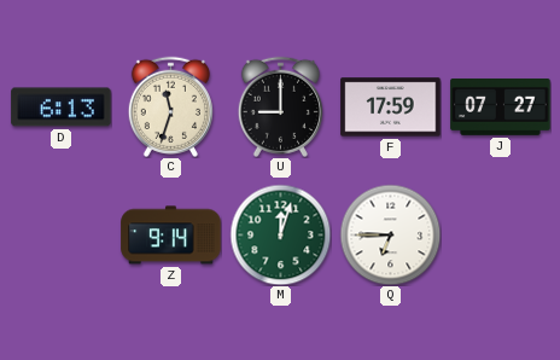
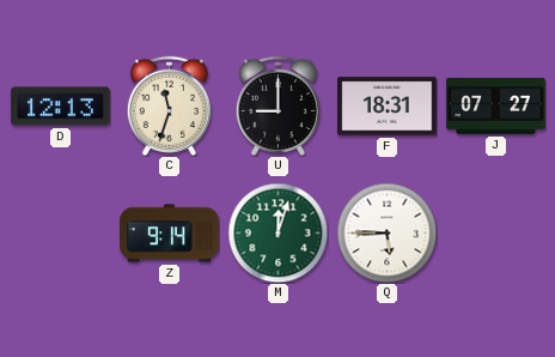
D: 6:13 -> 12:13
F: 17:59 -> 18:31
Q: 6:45 -> 5:45
